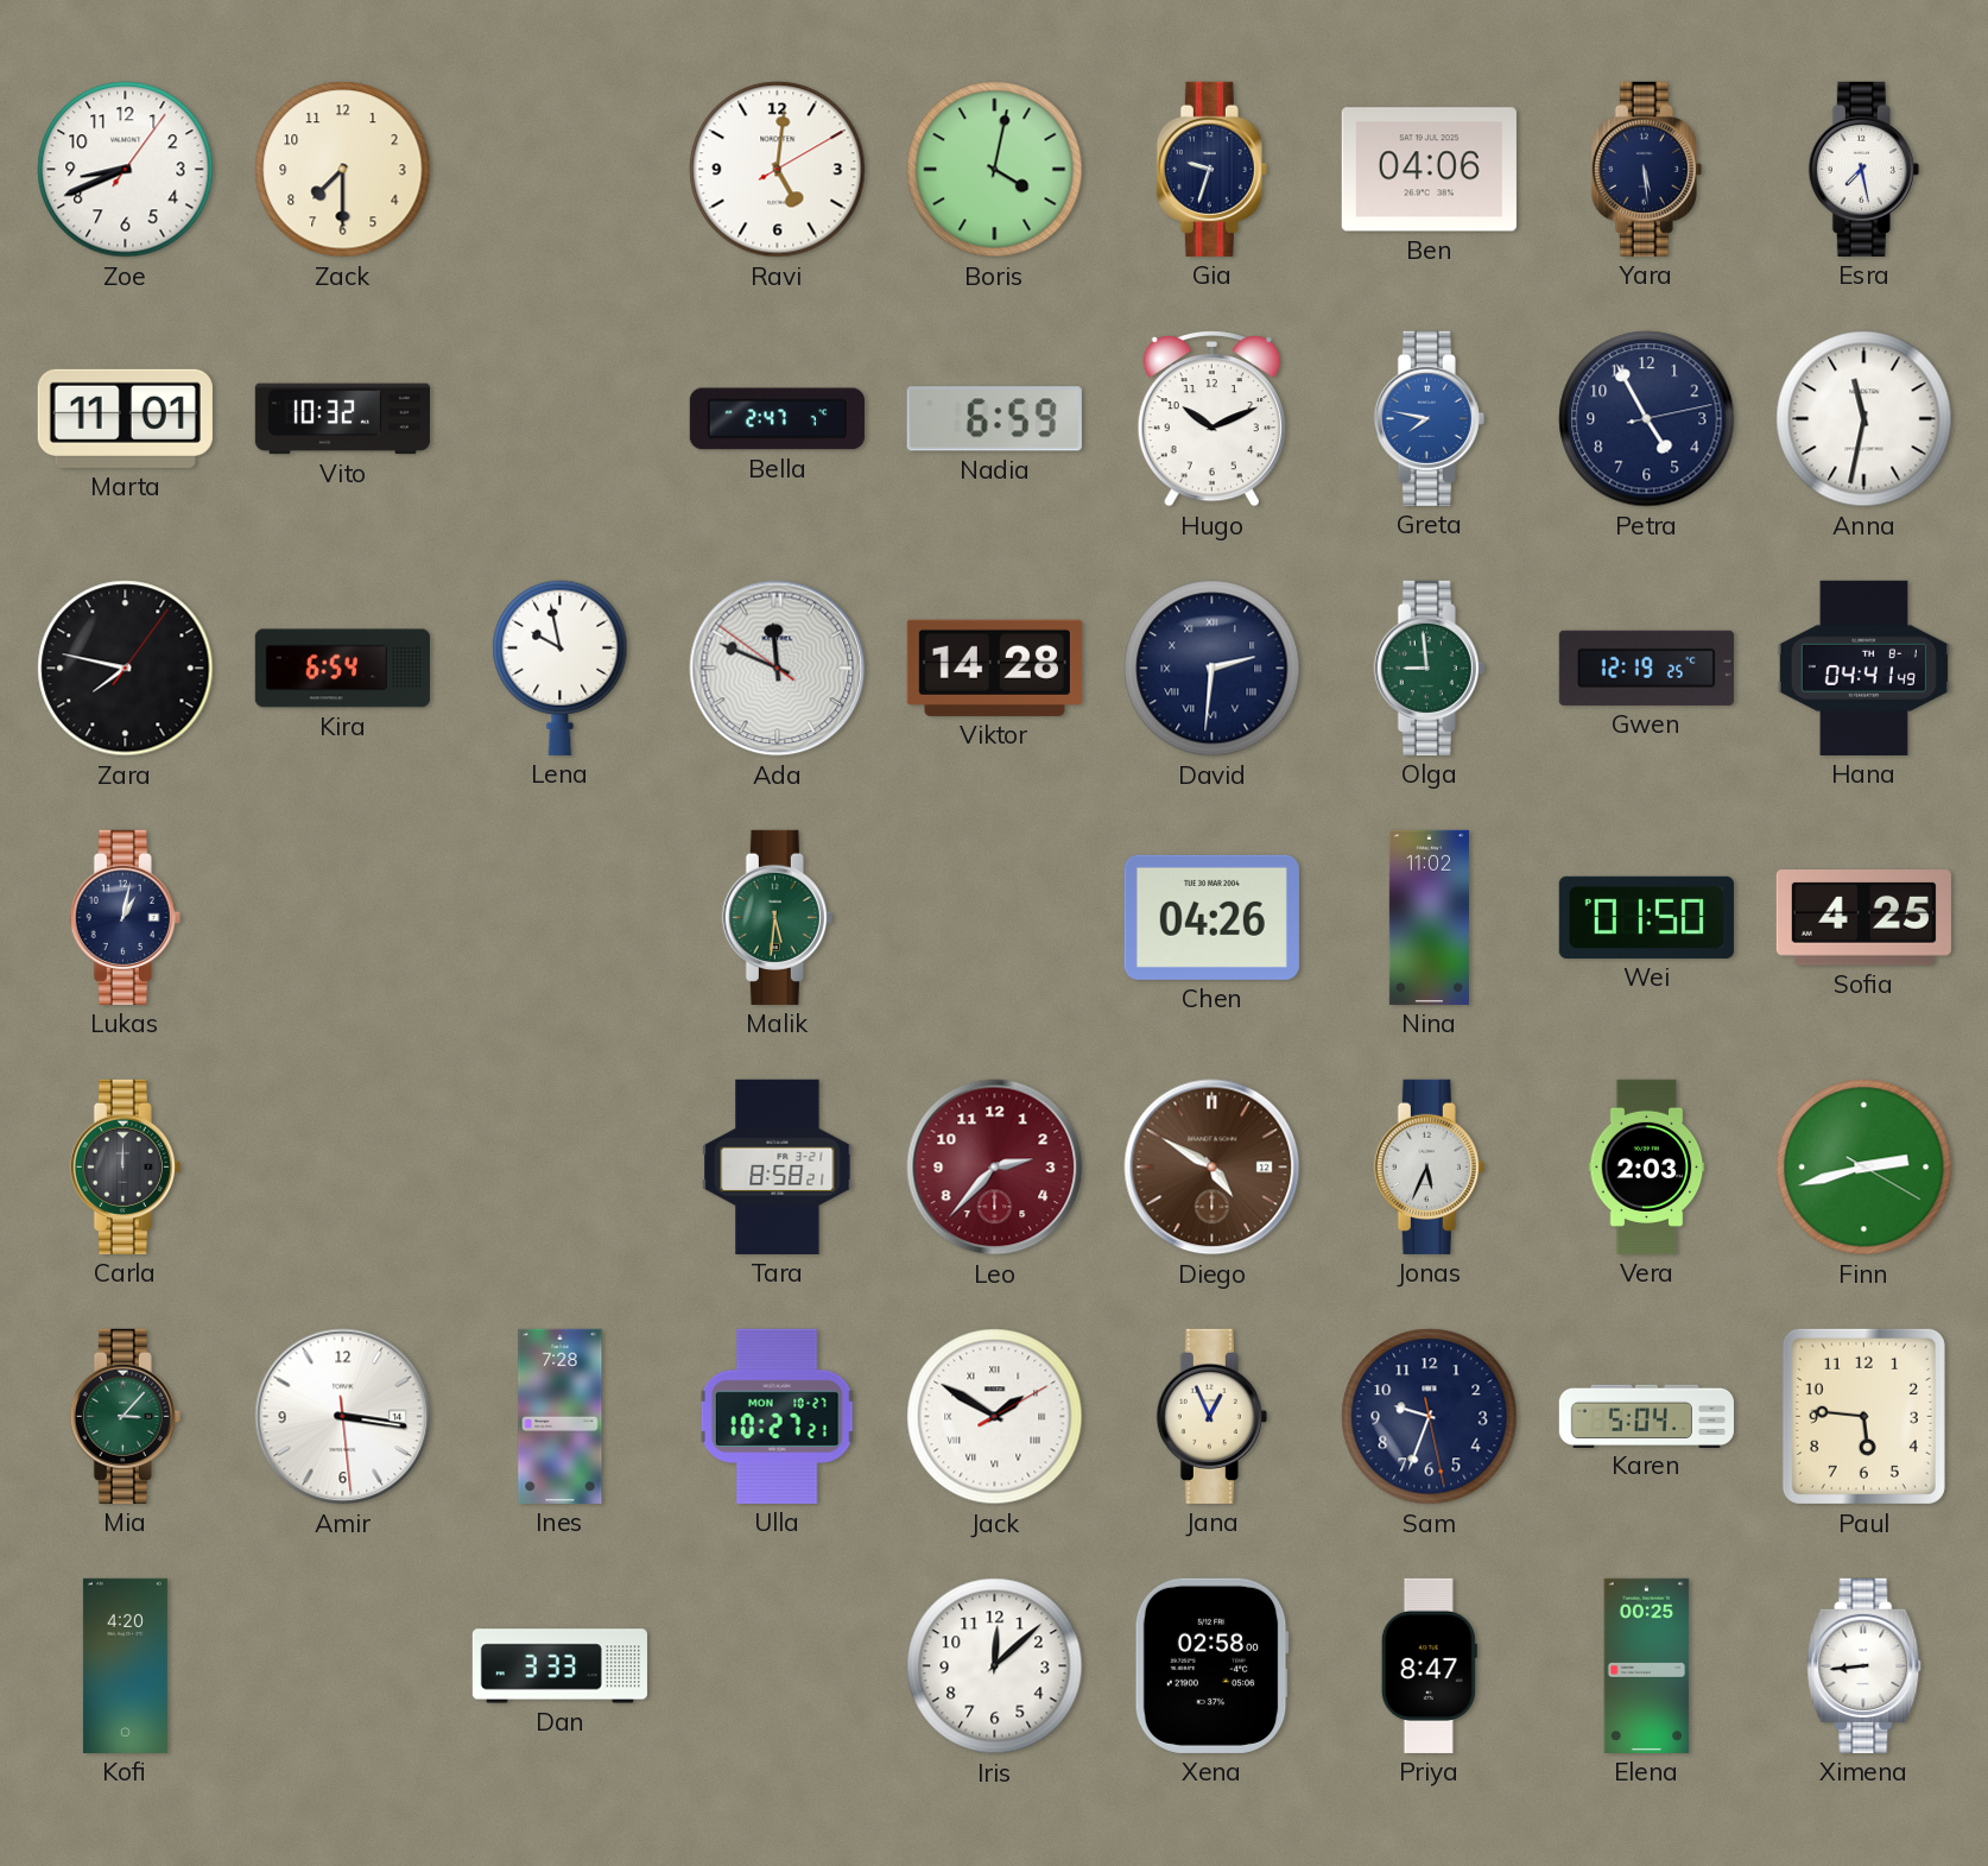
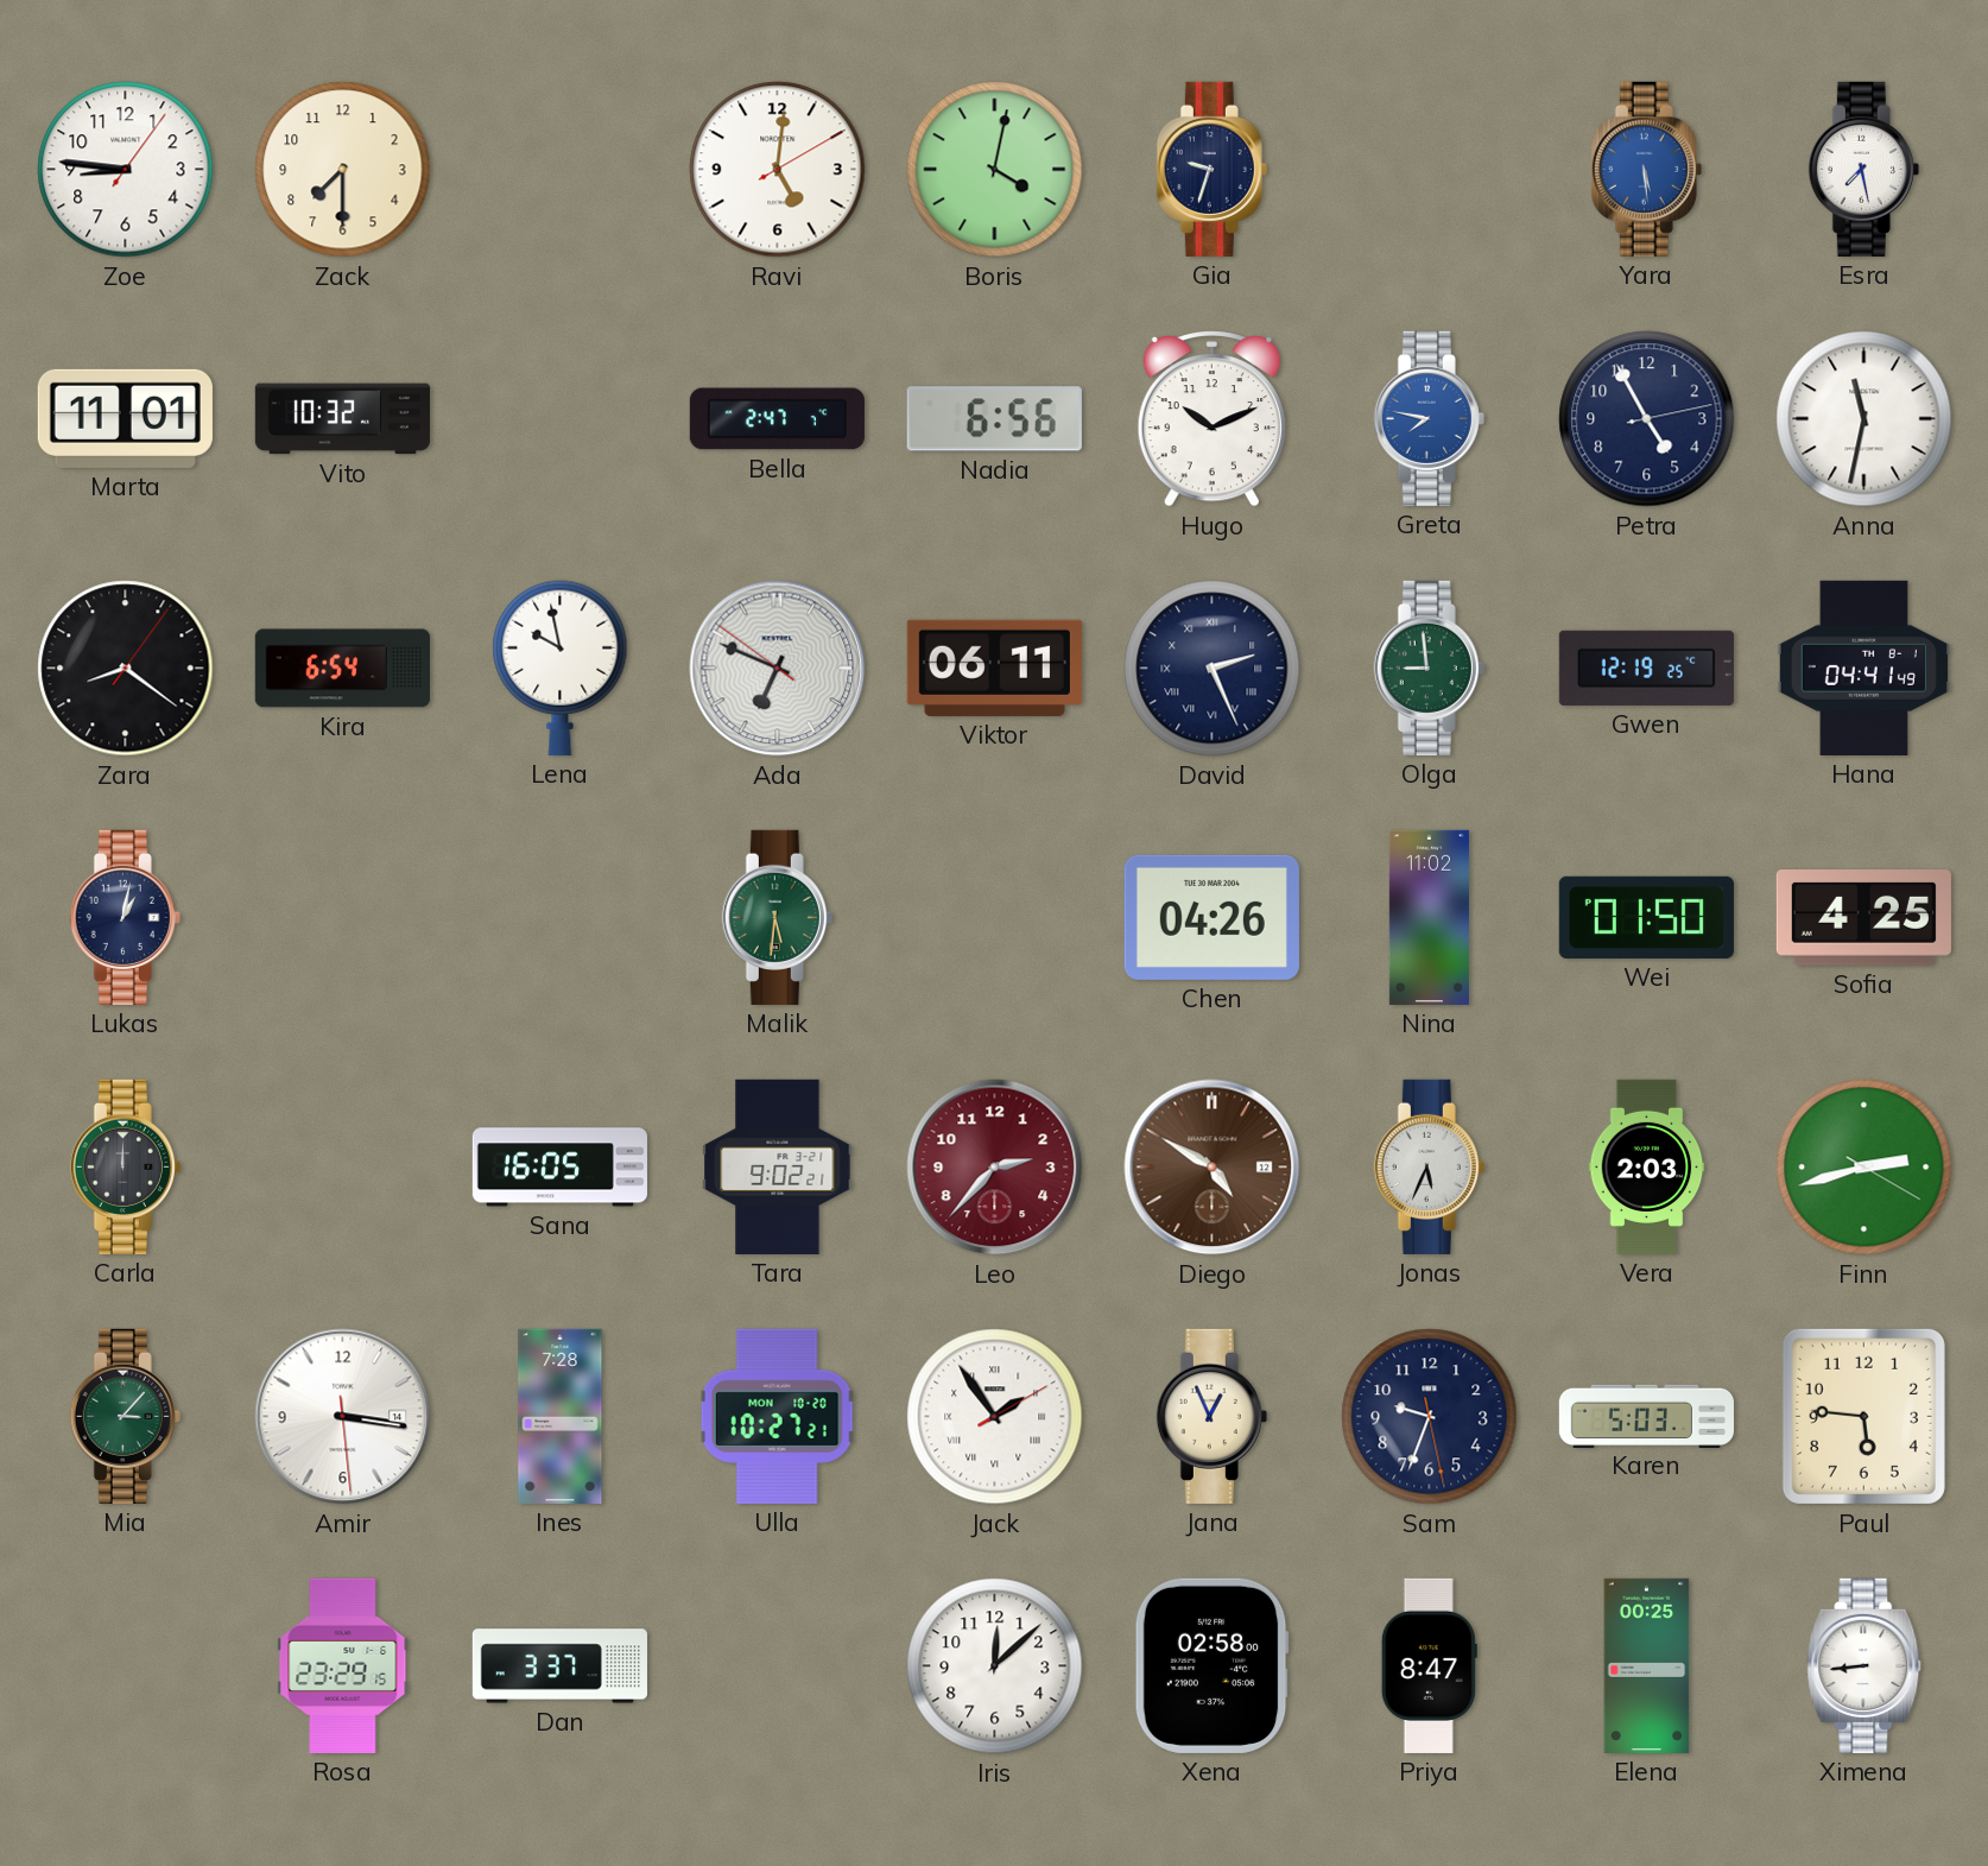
Zoe: 8:41 -> 8:46
Ben: 04:06 -> none
Yara dial: navy -> blue
Nadia: 6:59 -> 6:56
Zara: 7:47 -> 8:21
Ada: 11:48 -> 6:48
Viktor: 14:28 -> 06:11
David: 2:31 -> 2:26
Sana: none -> 16:05
Tara: 8:58 -> 9:02
Ulla date: MON 10-27 -> MON 10-20
Jack: 1:50 -> 1:54
Karen: 5:04 -> 5:03
Kofi: 4:20 -> none
Rosa: none -> 23:29
Dan: 3:33 -> 3:37
